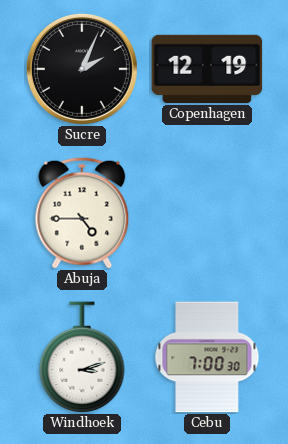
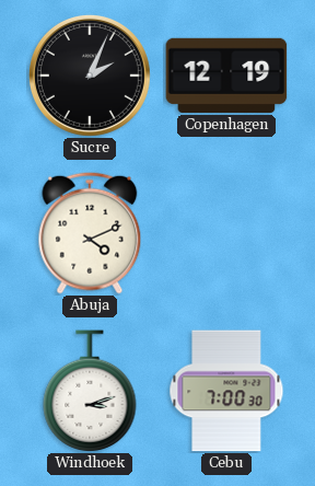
Abuja: 4:45 -> 4:11
